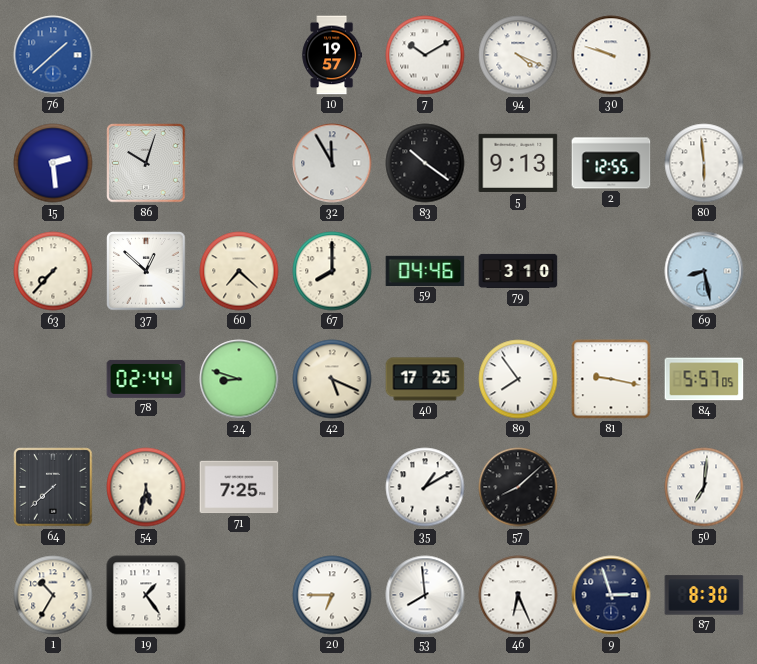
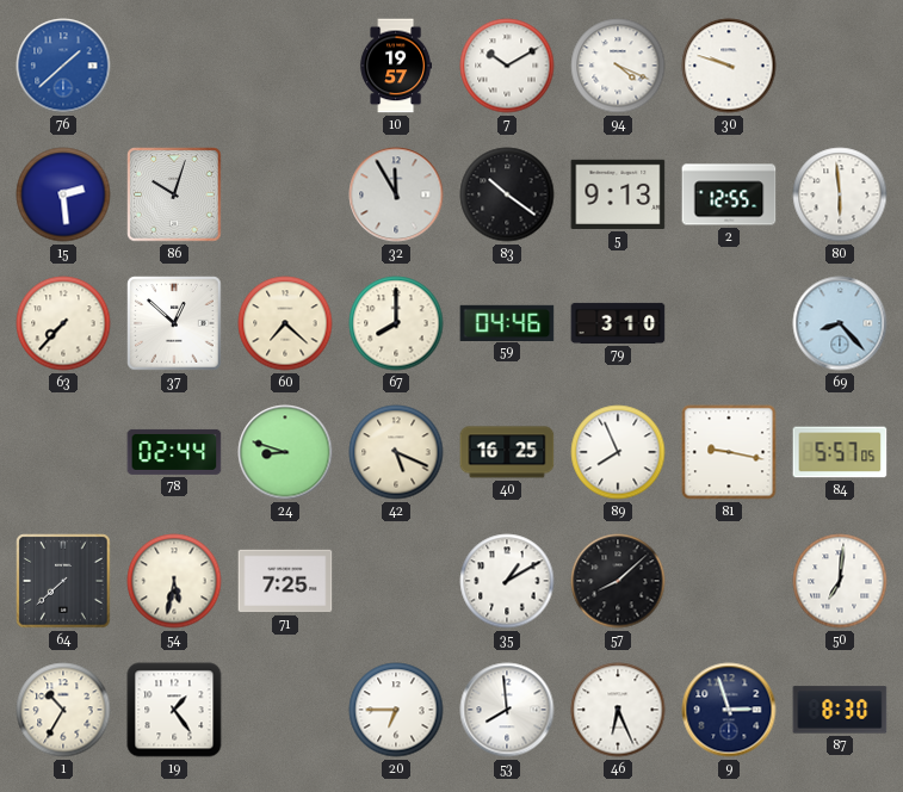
69: 8:28 -> 8:23
40: 17:25 -> 16:25
89: 7:54 -> 7:56
